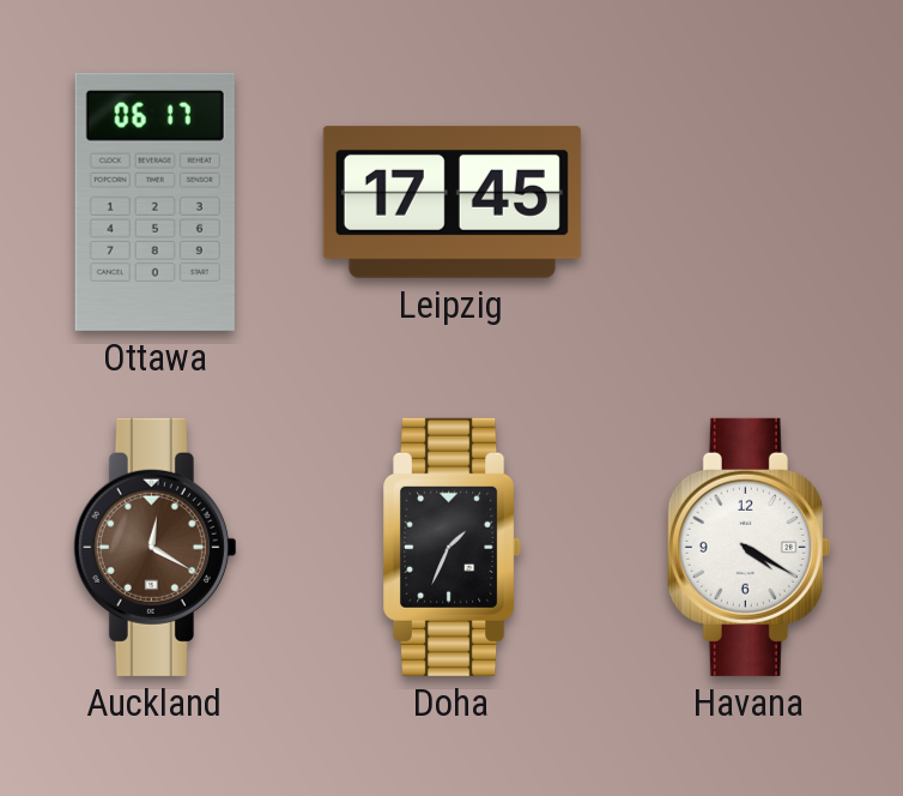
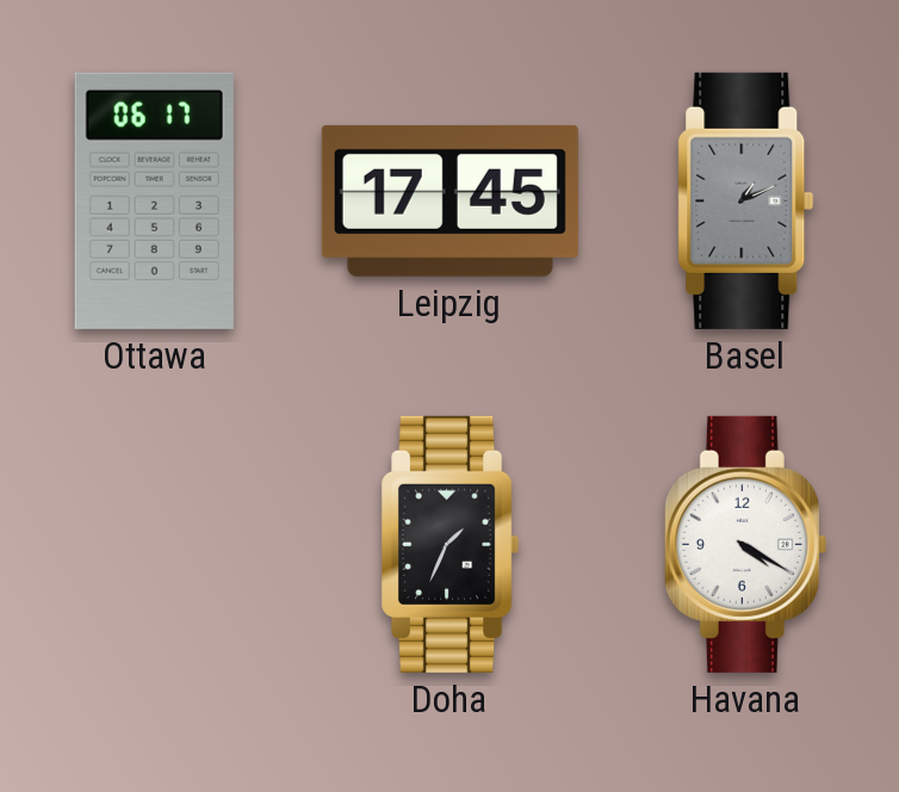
Basel: none -> 1:11
Auckland: 12:20 -> none
